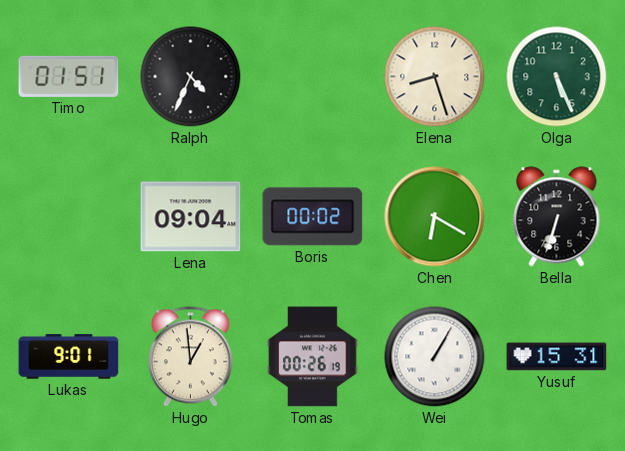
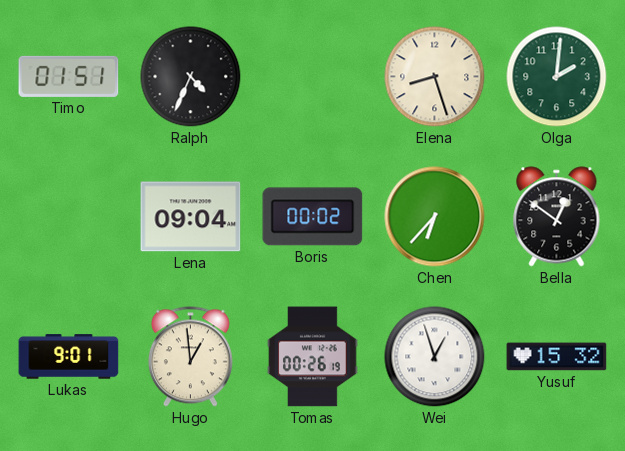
Olga: 5:26 -> 2:01
Chen: 6:20 -> 6:37
Bella: 6:33 -> 12:51
Wei: 1:05 -> 12:57
Yusuf: 15:31 -> 15:32
